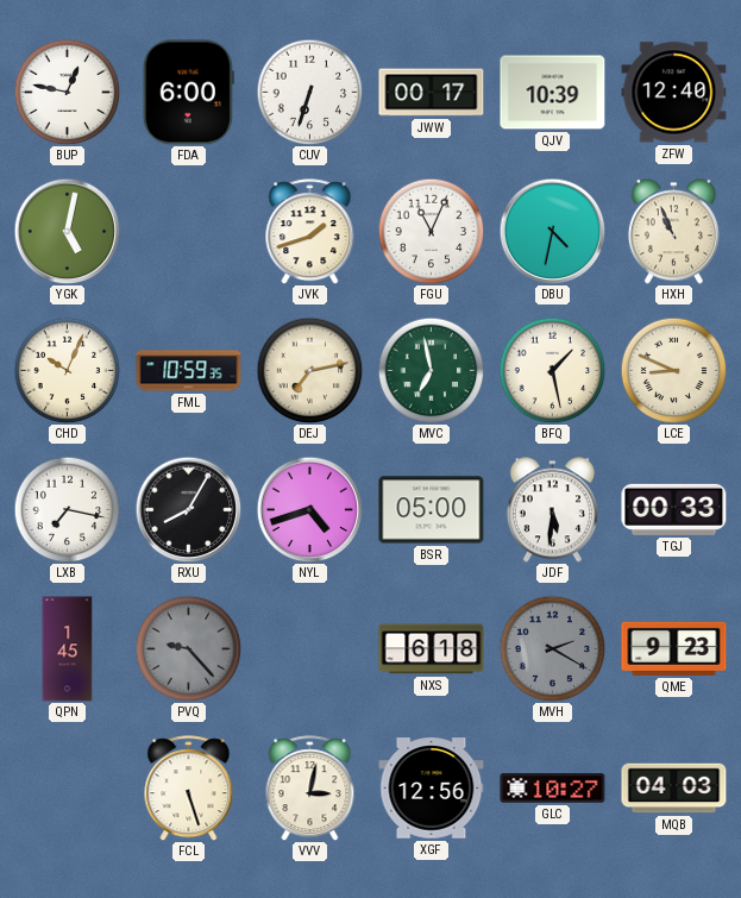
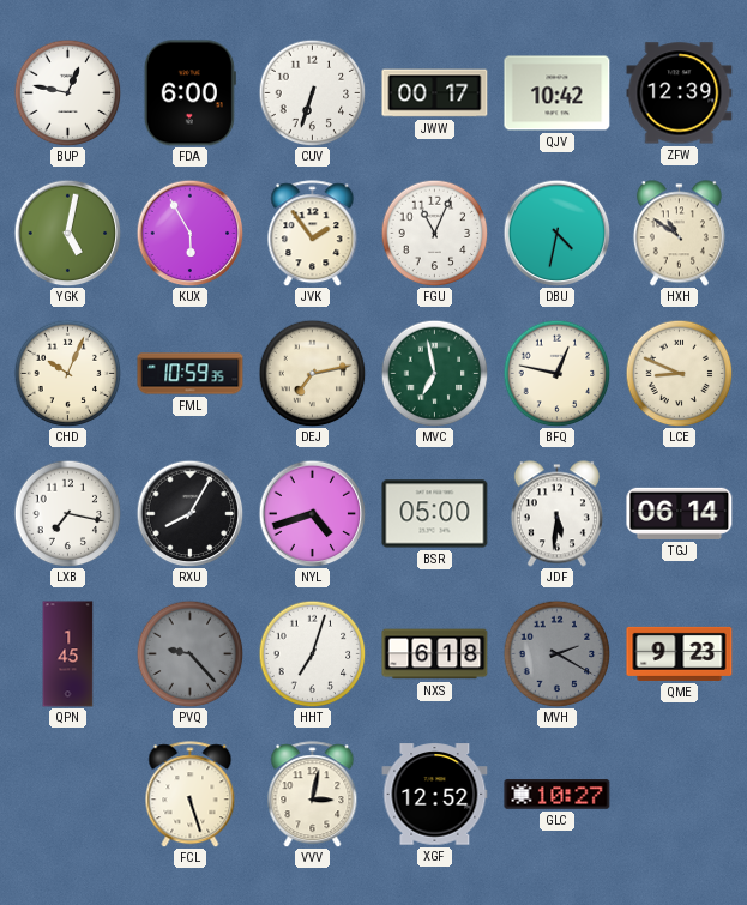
QJV: 10:39 -> 10:42
ZFW: 12:40 -> 12:39
KUX: none -> 5:55
JVK: 1:42 -> 1:54
HXH: 10:56 -> 10:51
BFQ: 1:28 -> 12:47
TGJ: 00:33 -> 06:14
HHT: none -> 7:03
XGF: 12:56 -> 12:52
MQB: 04:03 -> none
